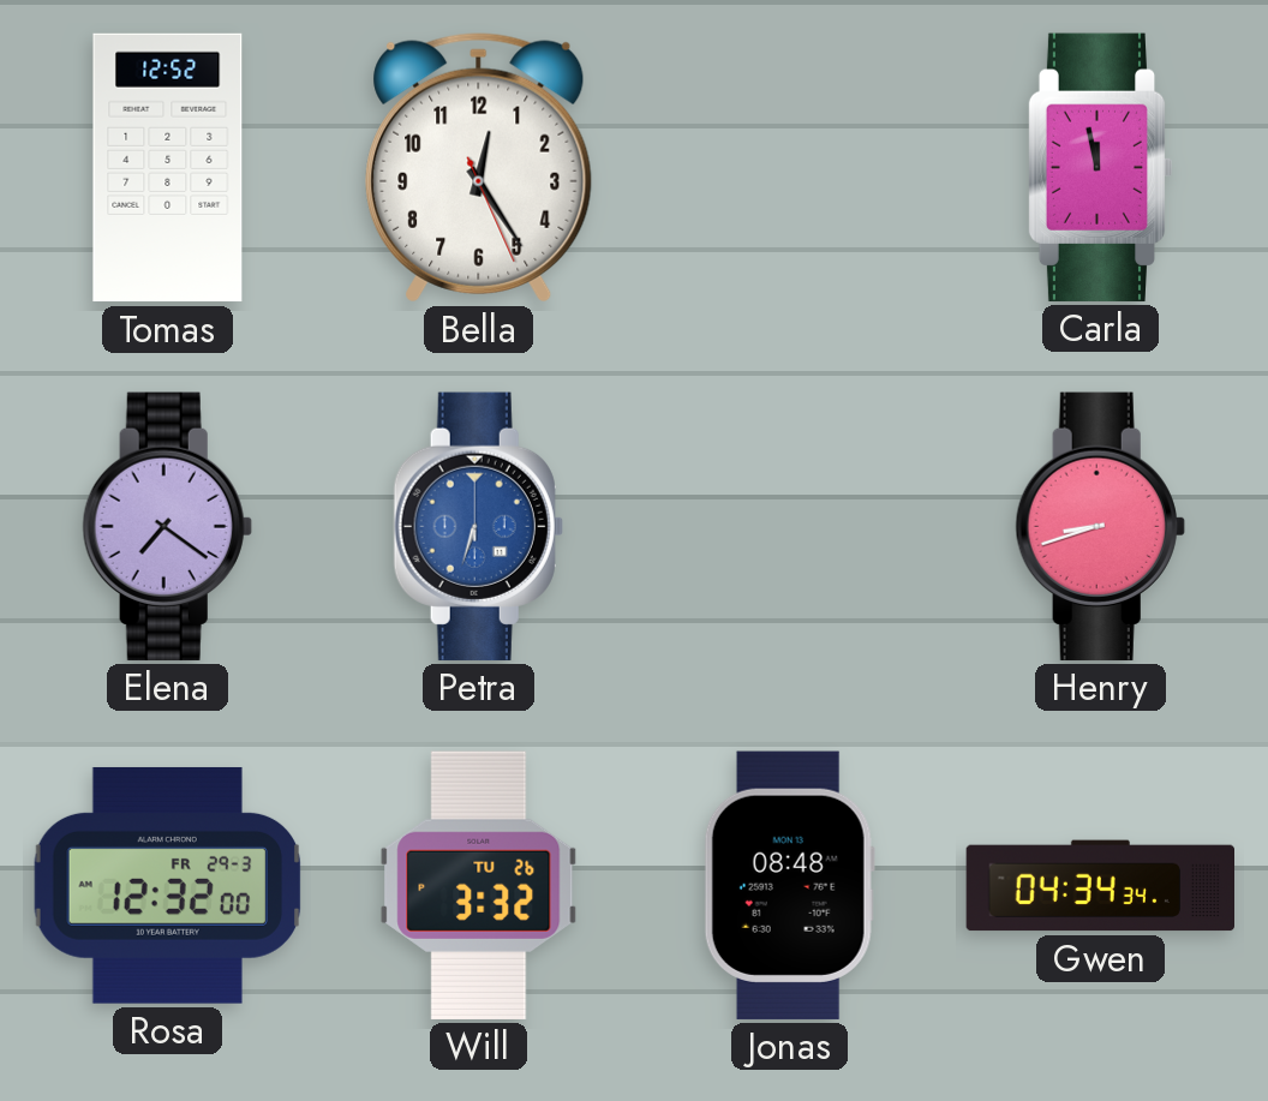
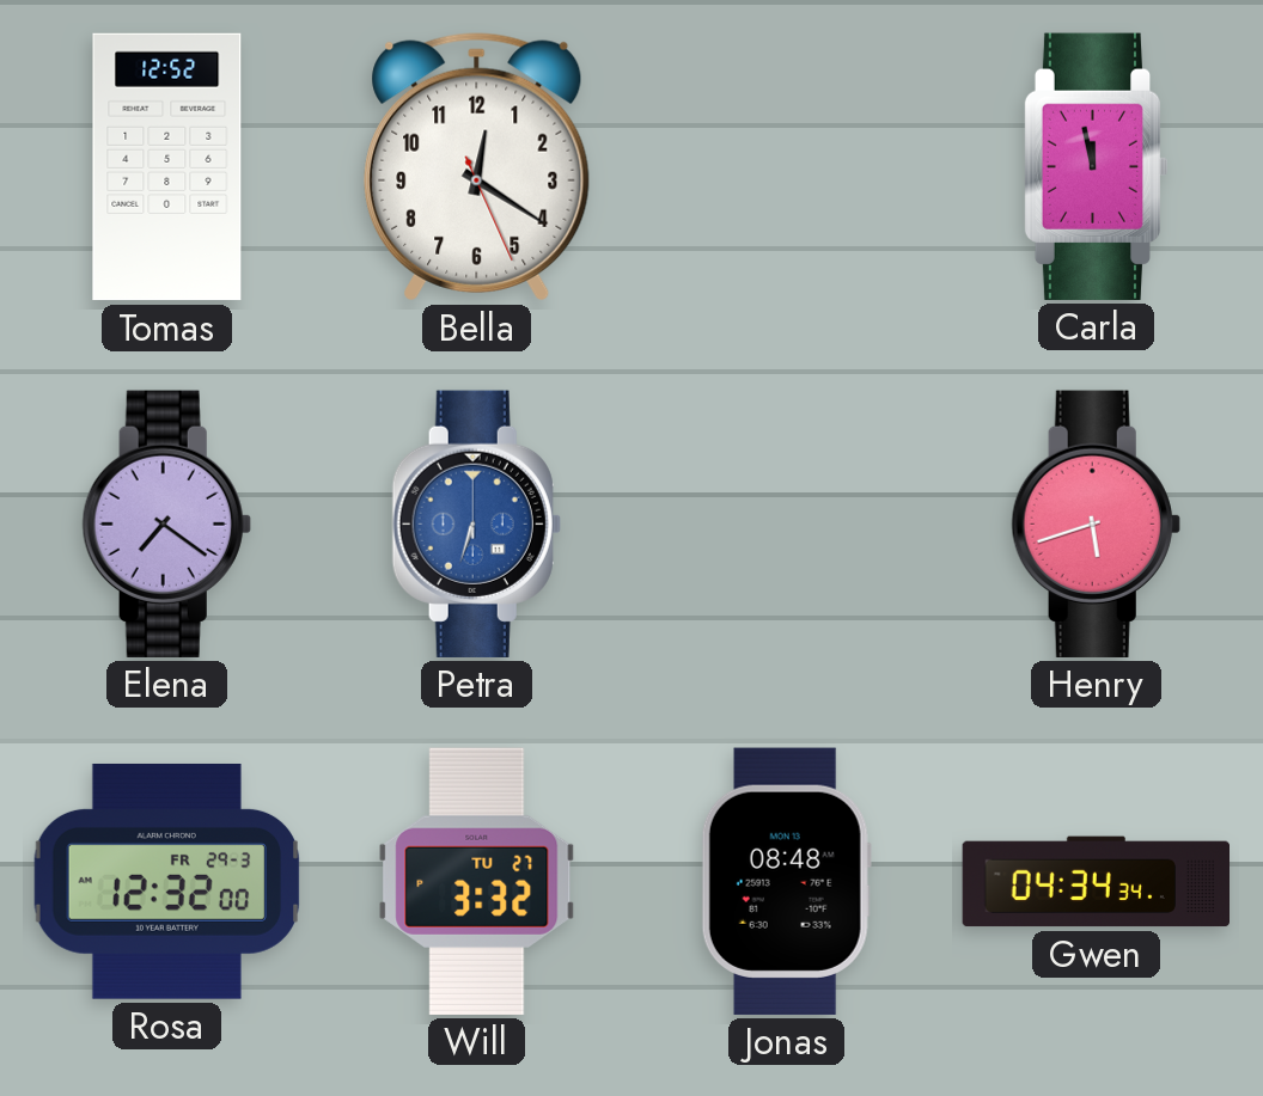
Bella: 12:24 -> 12:20
Henry: 8:42 -> 5:42
Will date: TU 26 -> TU 27
